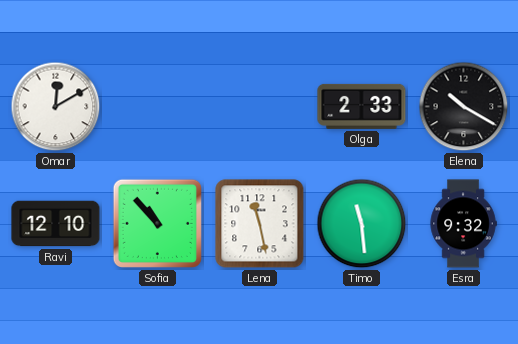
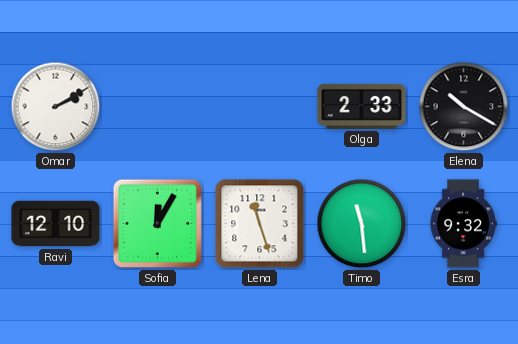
Omar: 12:10 -> 2:10
Sofia: 10:53 -> 12:05
Lena: 11:28 -> 11:27
